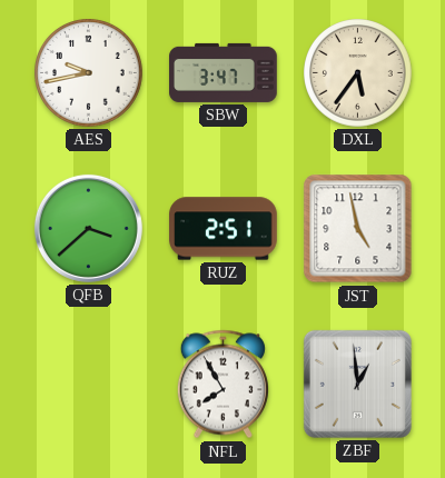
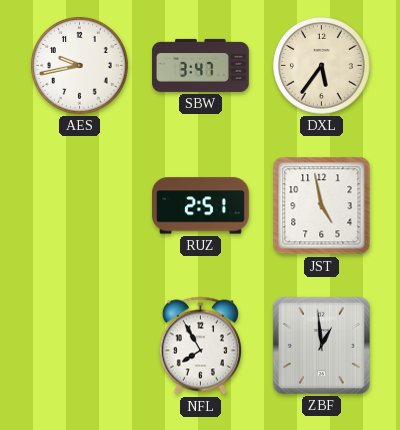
QFB: 3:38 -> none
